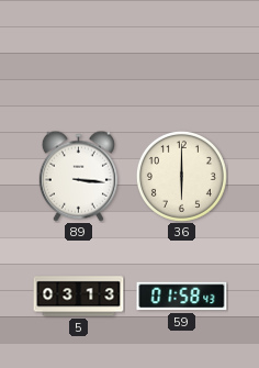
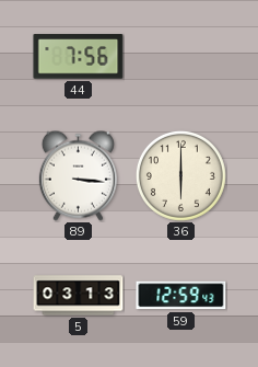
44: none -> 7:56
59: 01:58 -> 12:59
